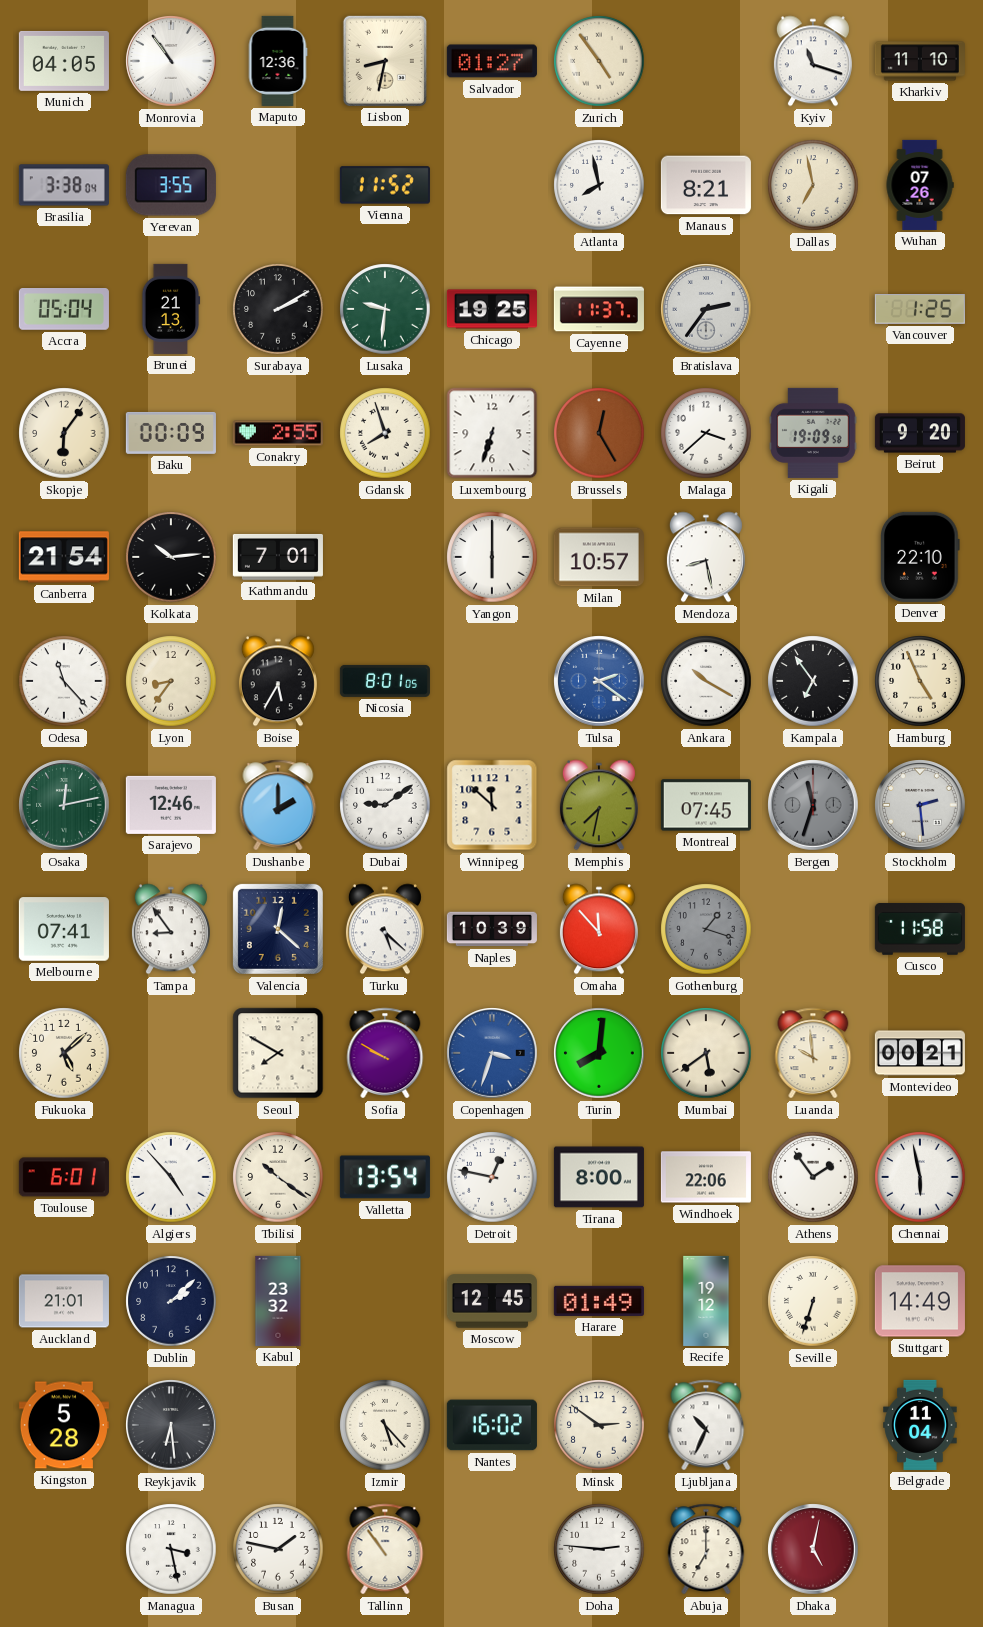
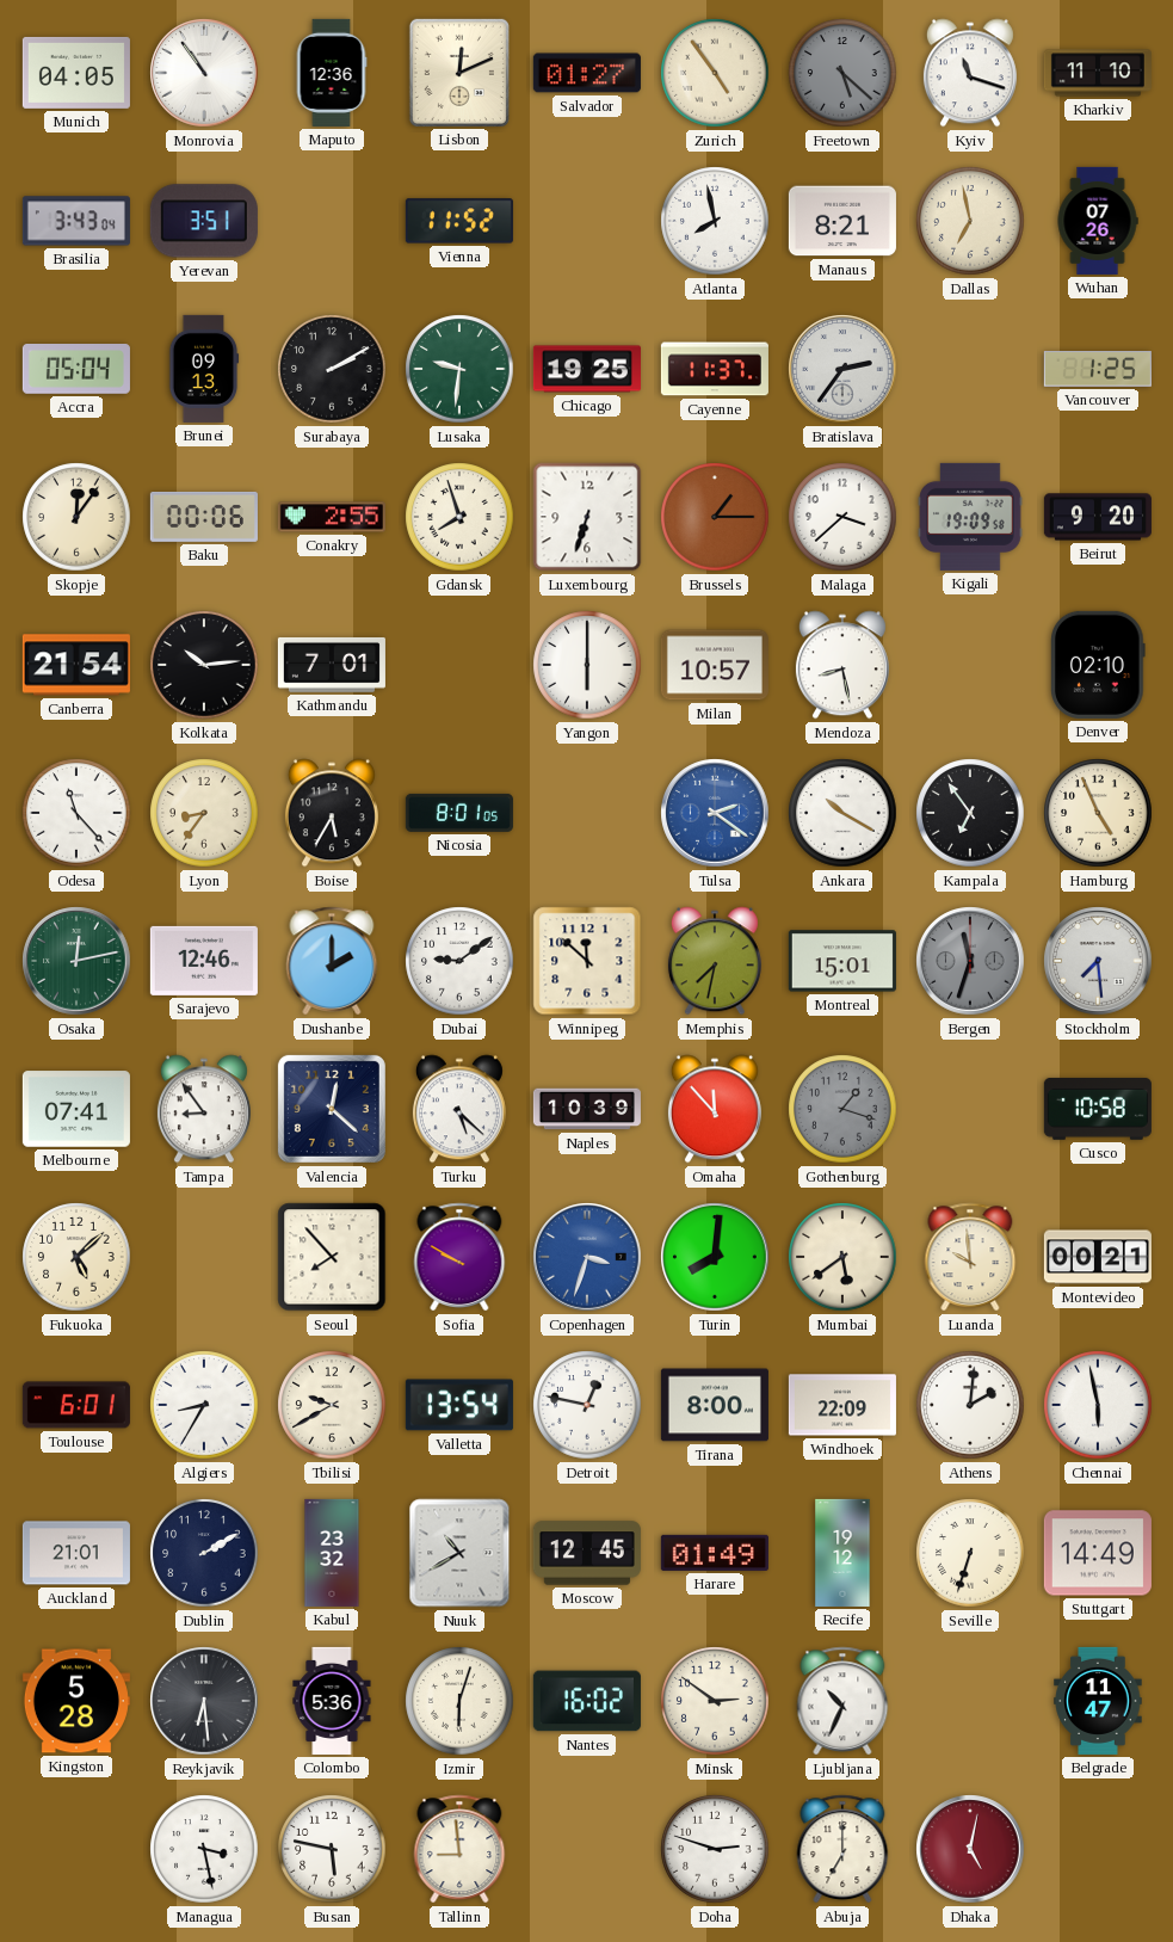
Lisbon: 8:32 -> 12:11
Freetown: none -> 5:22
Brasilia: 3:38 -> 3:43
Yerevan: 3:55 -> 3:51
Brunei: 21:13 -> 09:13
Skopje: 6:06 -> 12:06
Baku: 00:09 -> 00:06
Brussels: 12:25 -> 1:15
Denver: 22:10 -> 02:10
Montreal: 07:45 -> 15:01
Stockholm: 2:29 -> 7:29
Cusco: 11:58 -> 10:58
Seoul: 7:50 -> 7:53
Algiers: 4:53 -> 8:35
Tbilisi: 10:21 -> 9:40
Windhoek: 22:06 -> 22:09
Athens: 1:54 -> 2:01
Dublin: 2:08 -> 2:10
Nuuk: none -> 10:40
Colombo: none -> 5:36
Izmir: 5:23 -> 6:03
Belgrade: 11:04 -> 11:47
Busan: 1:47 -> 5:47
Tallinn: 10:54 -> 8:59
Doha: 2:46 -> 2:48
